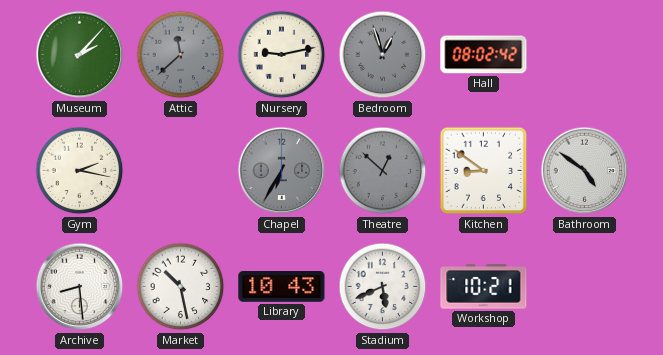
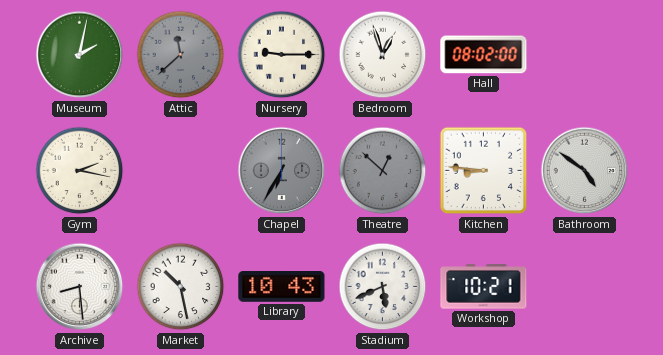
Museum: 2:07 -> 2:02
Nursery: 9:13 -> 9:15
Bedroom dial: grey -> white
Hall: 08:02:42 -> 08:02:00
Kitchen: 8:51 -> 8:46
